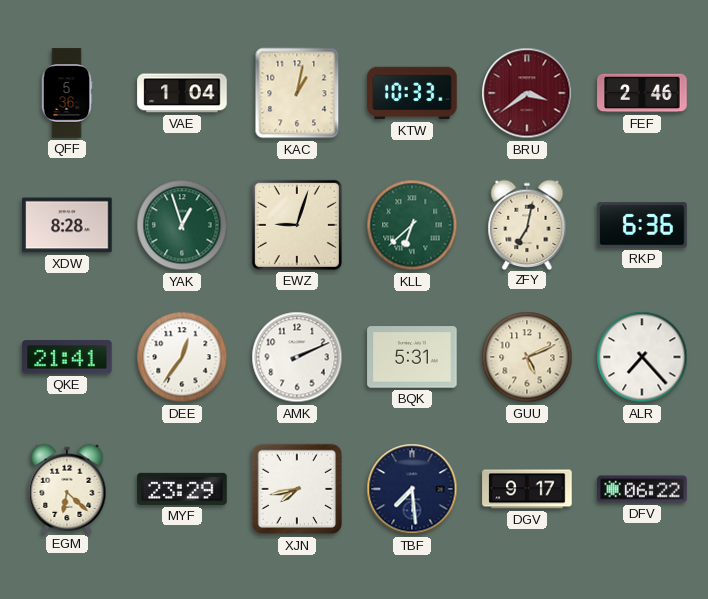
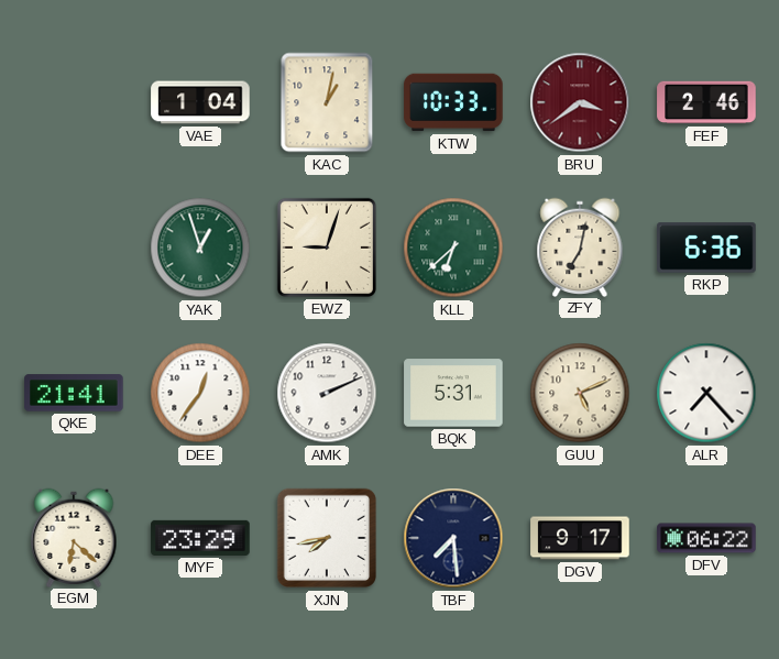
QFF: 5:36 -> none
XDW: 8:28 -> none
